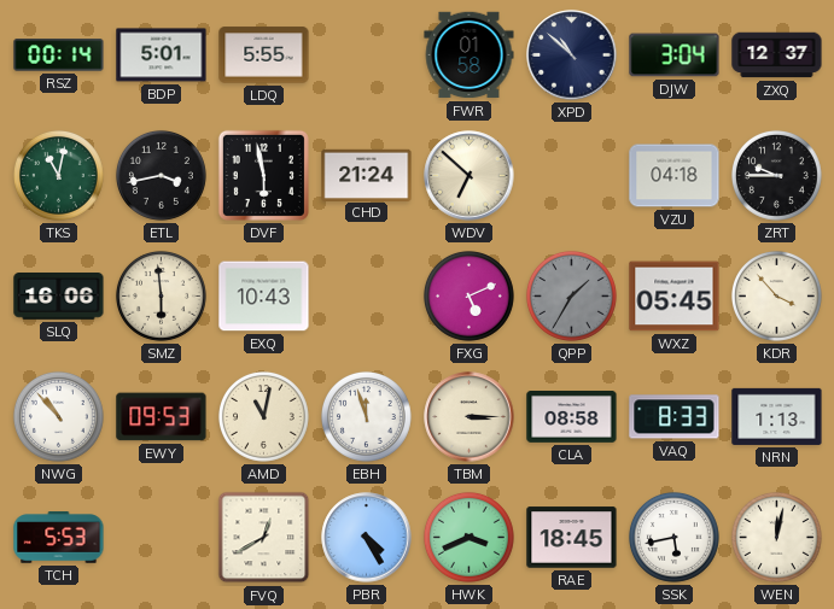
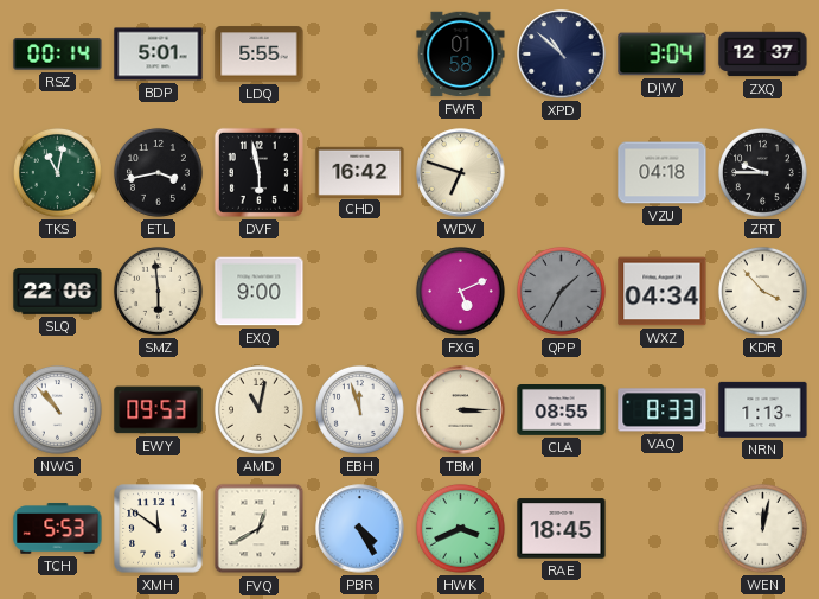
CHD: 21:24 -> 16:42
WDV: 6:52 -> 6:48
SLQ: 16:06 -> 22:06
EXQ: 10:43 -> 9:00
WXZ: 05:45 -> 04:34
CLA: 08:58 -> 08:55
XMH: none -> 11:51
SSK: 5:43 -> none
